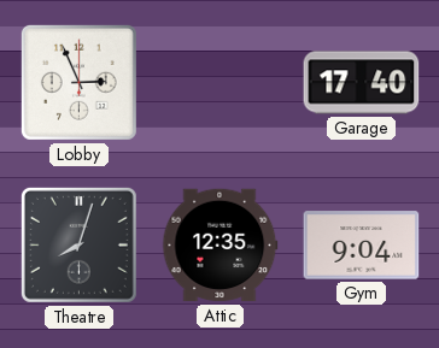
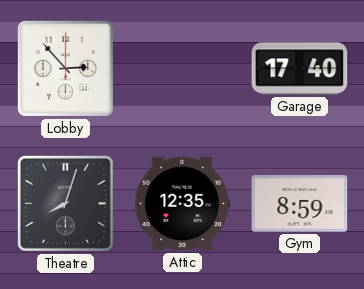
Lobby: 2:56 -> 2:53
Gym: 9:04 -> 8:59
